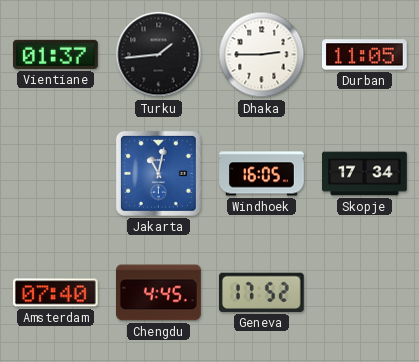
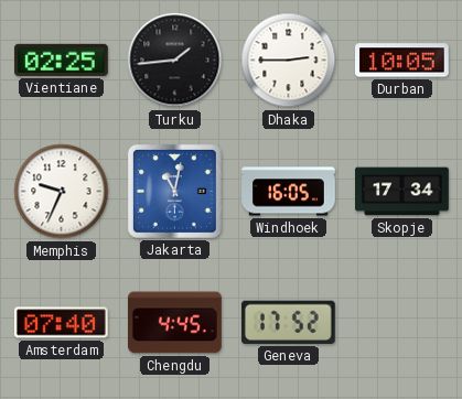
Vientiane: 01:37 -> 02:25
Durban: 11:05 -> 10:05
Memphis: none -> 9:34
